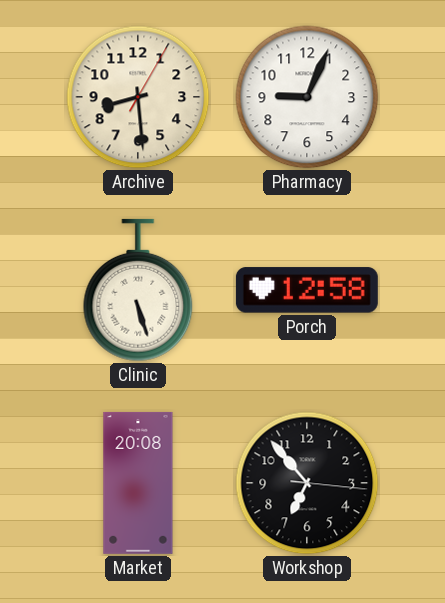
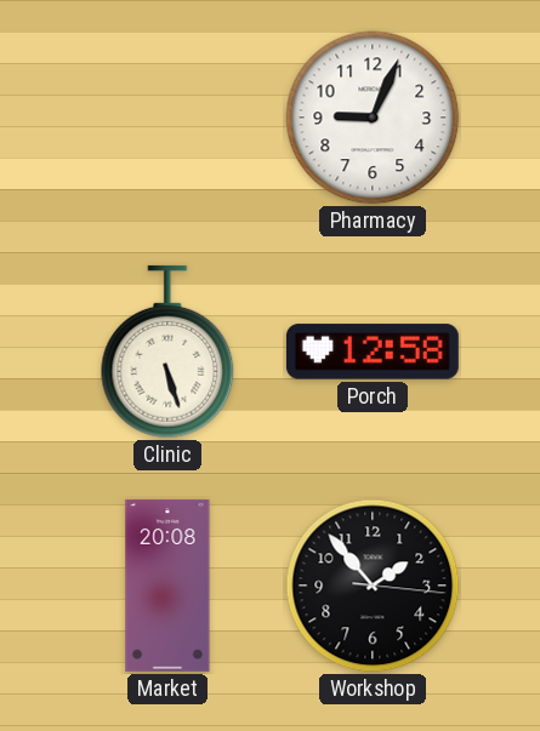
Archive: 8:29 -> none
Workshop: 6:53 -> 1:53
